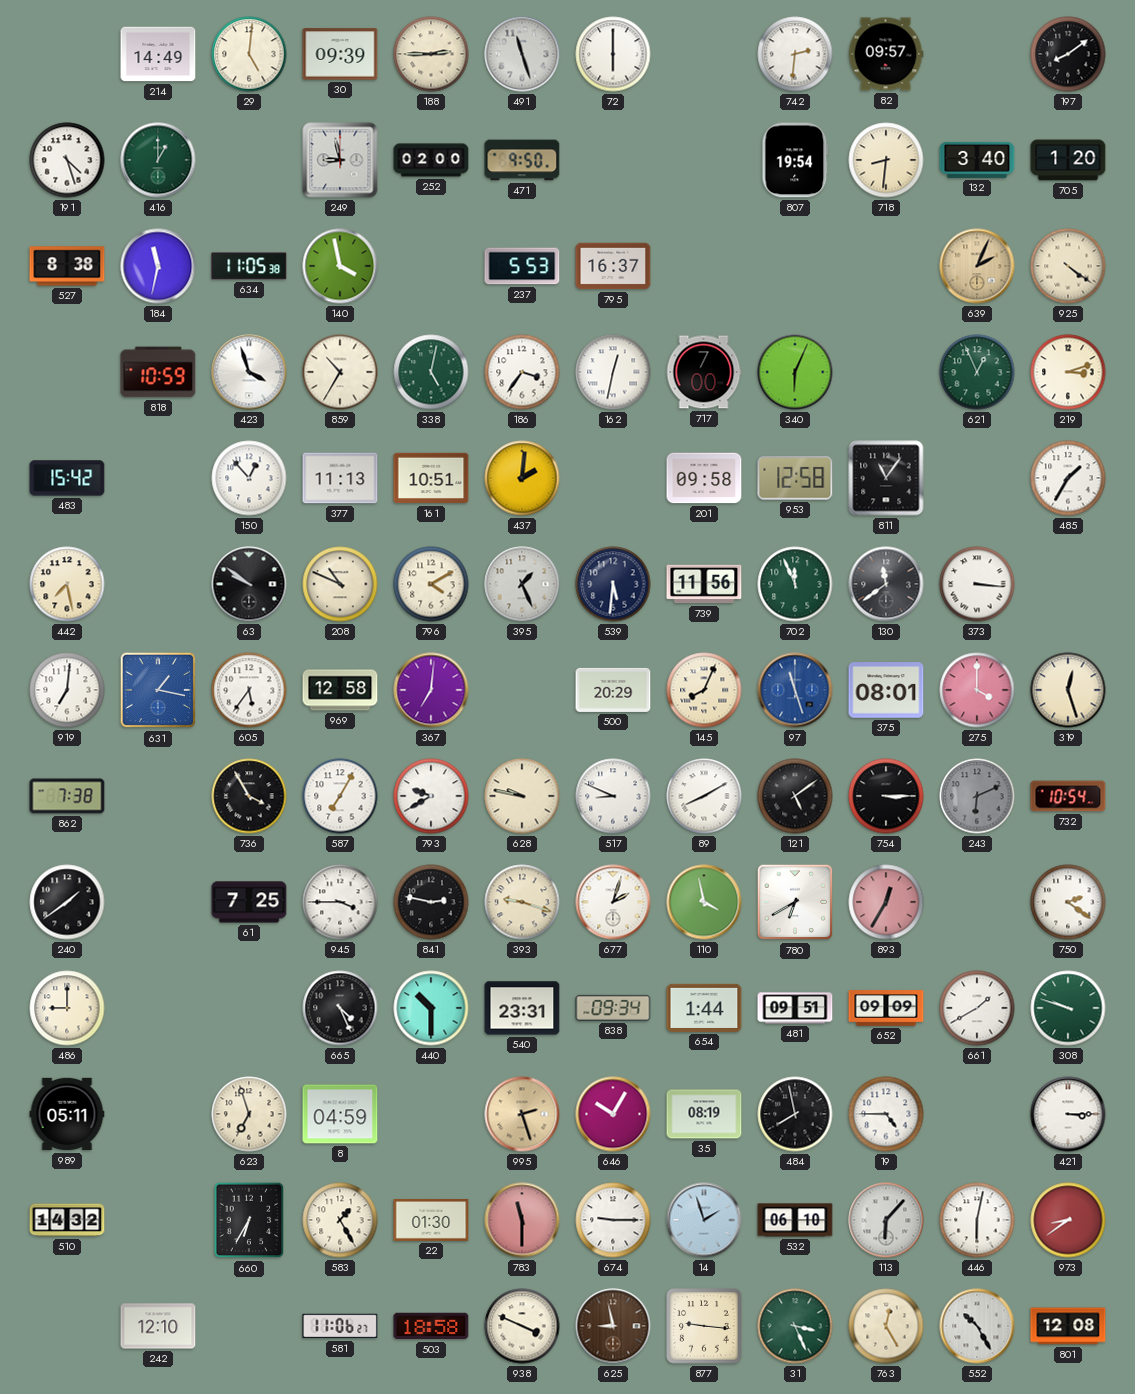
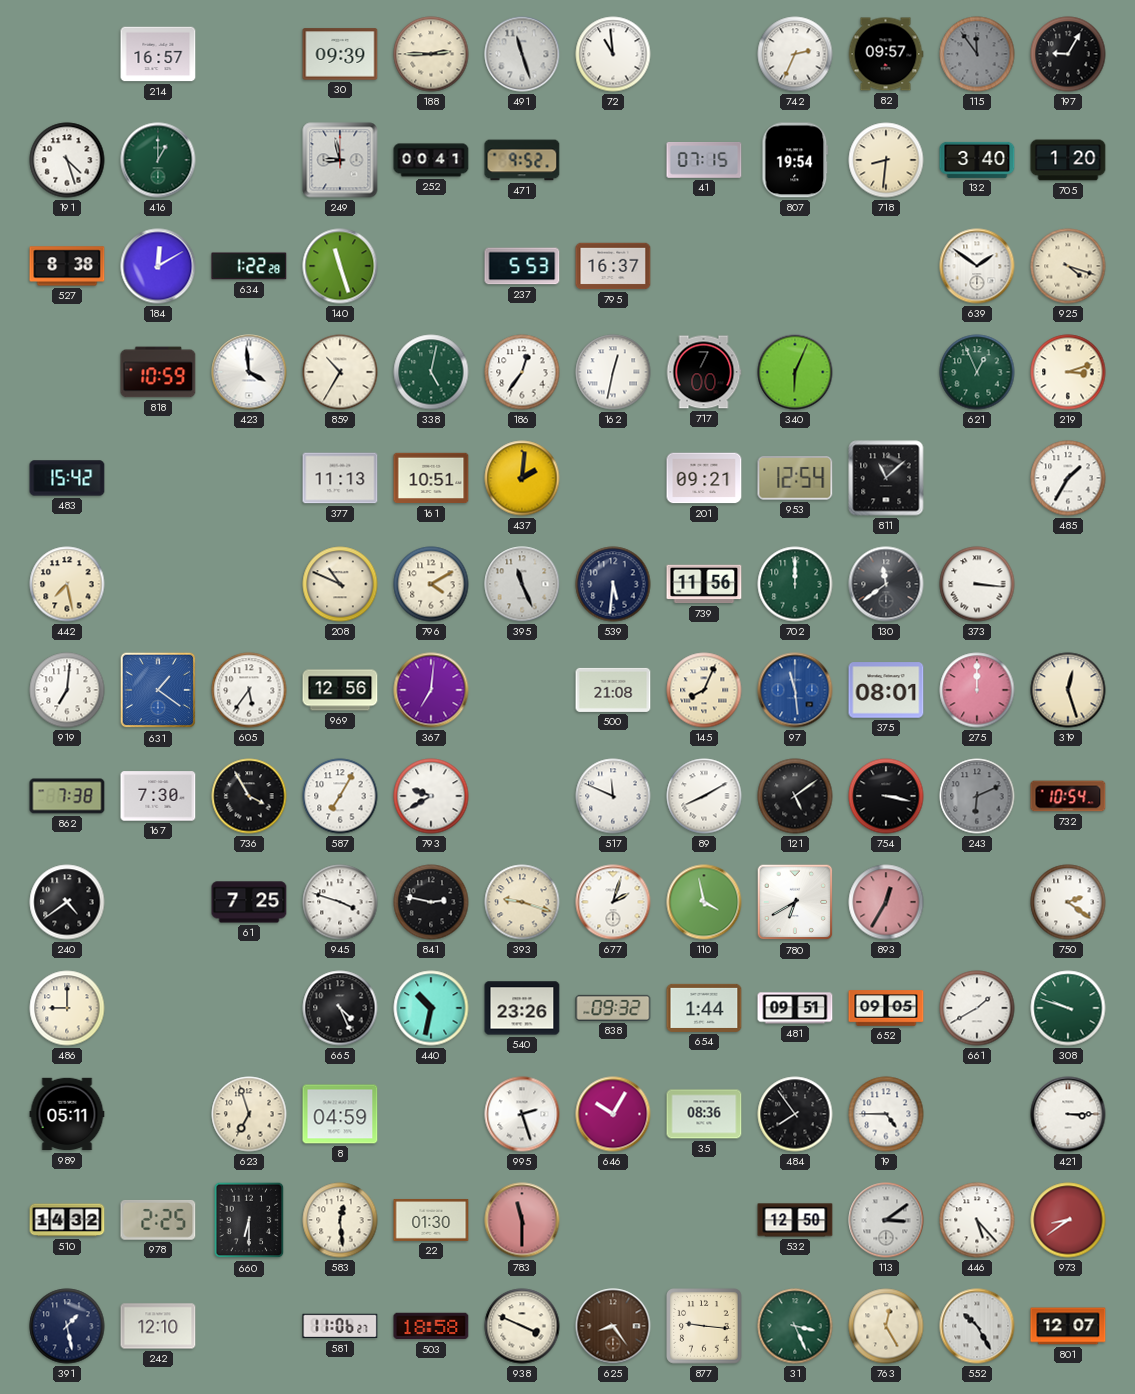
214: 14:49 -> 16:57
29: 5:01 -> none
72: 6:00 -> 10:59
742: 2:31 -> 2:34
115: none -> 11:54
197: 8:09 -> 9:05
252: 02:00 -> 00:41
471: 9:50 -> 9:52
41: none -> 07:15
184: 11:32 -> 12:10
634: 11:05 -> 1:22
140: 3:58 -> 11:27
639: 2:04 -> 1:51
639 dial: champagne -> white
925: 4:21 -> 4:18
423: 3:57 -> 3:59
186: 3:36 -> 12:36
150: 12:53 -> none
201: 09:58 -> 09:21
953: 12:58 -> 12:54
811: 11:06 -> 11:08
63: 9:51 -> none
395: 1:26 -> 11:26
702: 11:56 -> 12:00
631: 1:17 -> 1:21
969: 12:58 -> 12:56
500: 20:29 -> 21:08
97: 11:27 -> 11:29
275: 4:00 -> 12:00
167: none -> 7:30
628: 9:47 -> none
517: 8:49 -> 11:49
754: 3:15 -> 3:17
240: 1:39 -> 4:39
945: 3:45 -> 3:48
440: 10:30 -> 10:32
540: 23:31 -> 23:26
838: 09:34 -> 09:32
652: 09:09 -> 09:05
995 dial: champagne -> white
35: 08:19 -> 08:36
484: 7:58 -> 7:54
978: none -> 2:25
660: 6:35 -> 6:30
583: 1:25 -> 12:29
674: 9:15 -> none
14: 1:57 -> none
532: 06:10 -> 12:50
113: 6:07 -> 3:09
446: 6:02 -> 5:23
391: none -> 1:28
625: 8:58 -> 8:24
801: 12:08 -> 12:07
